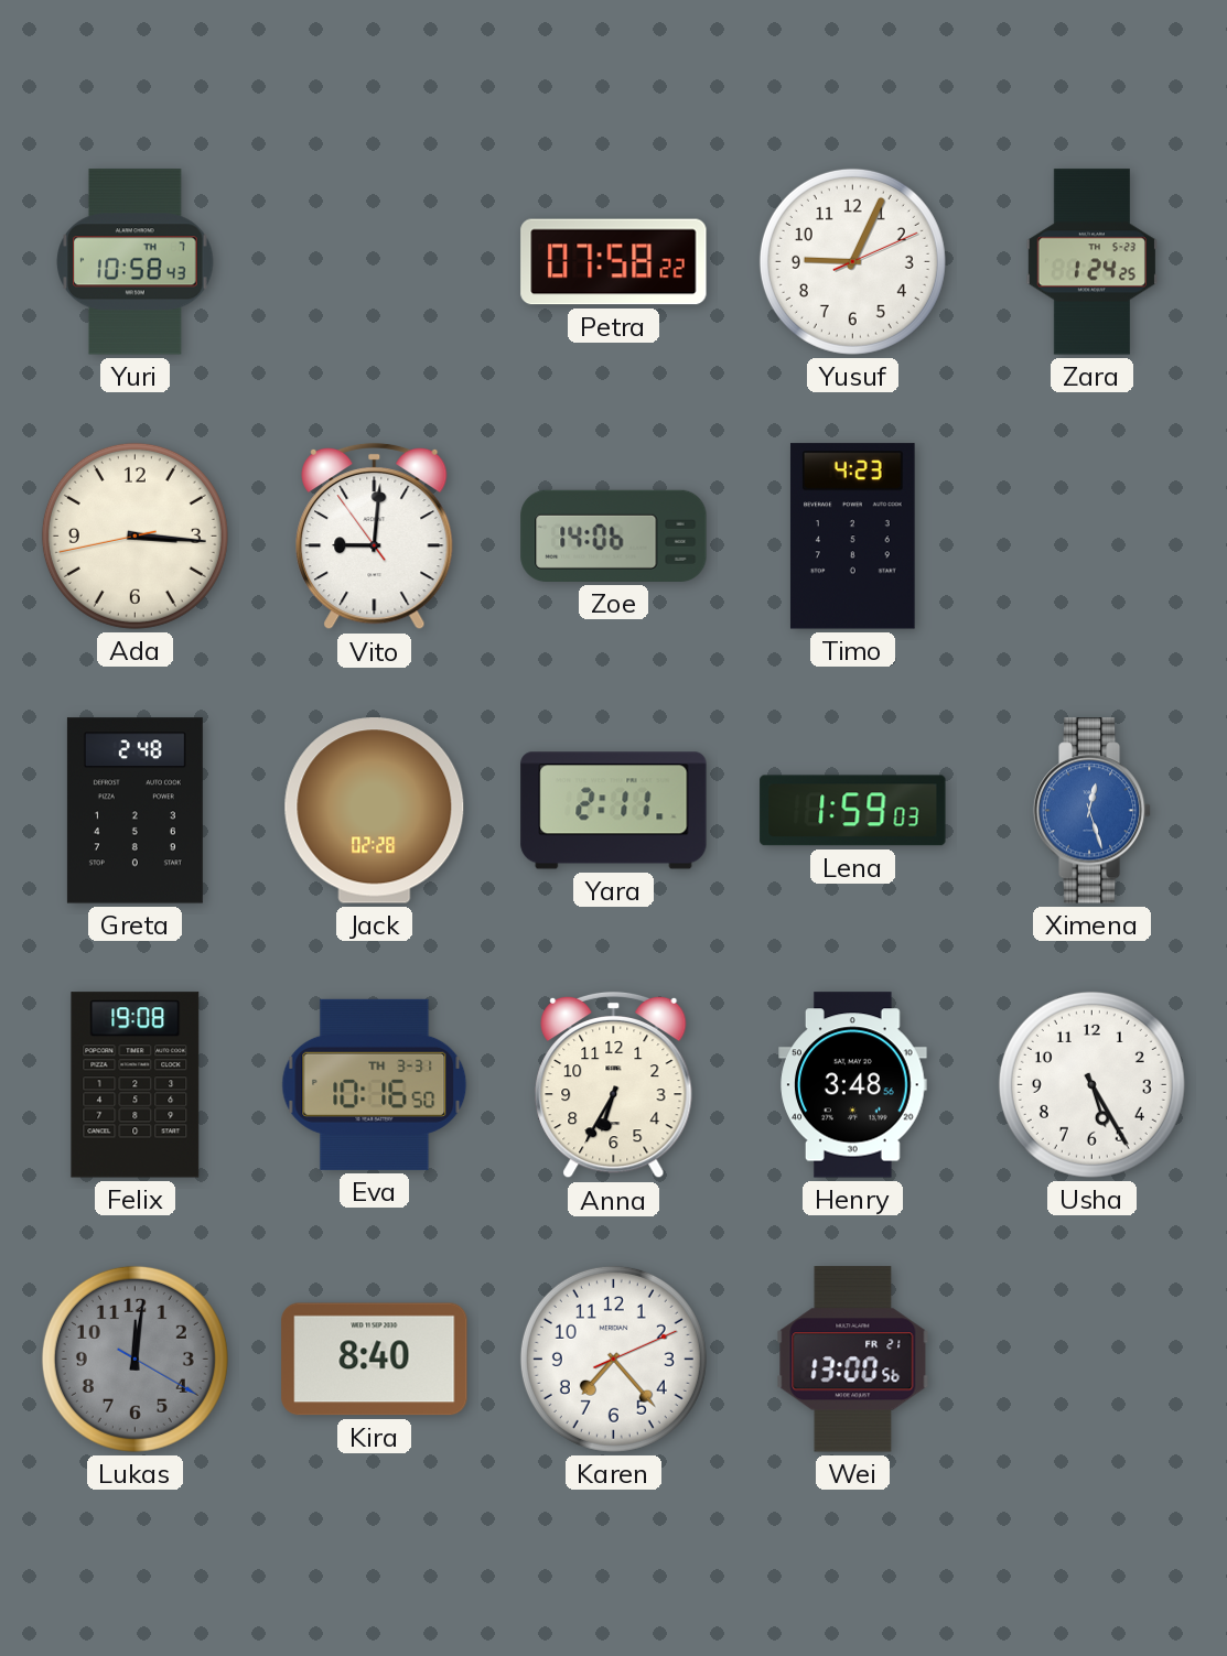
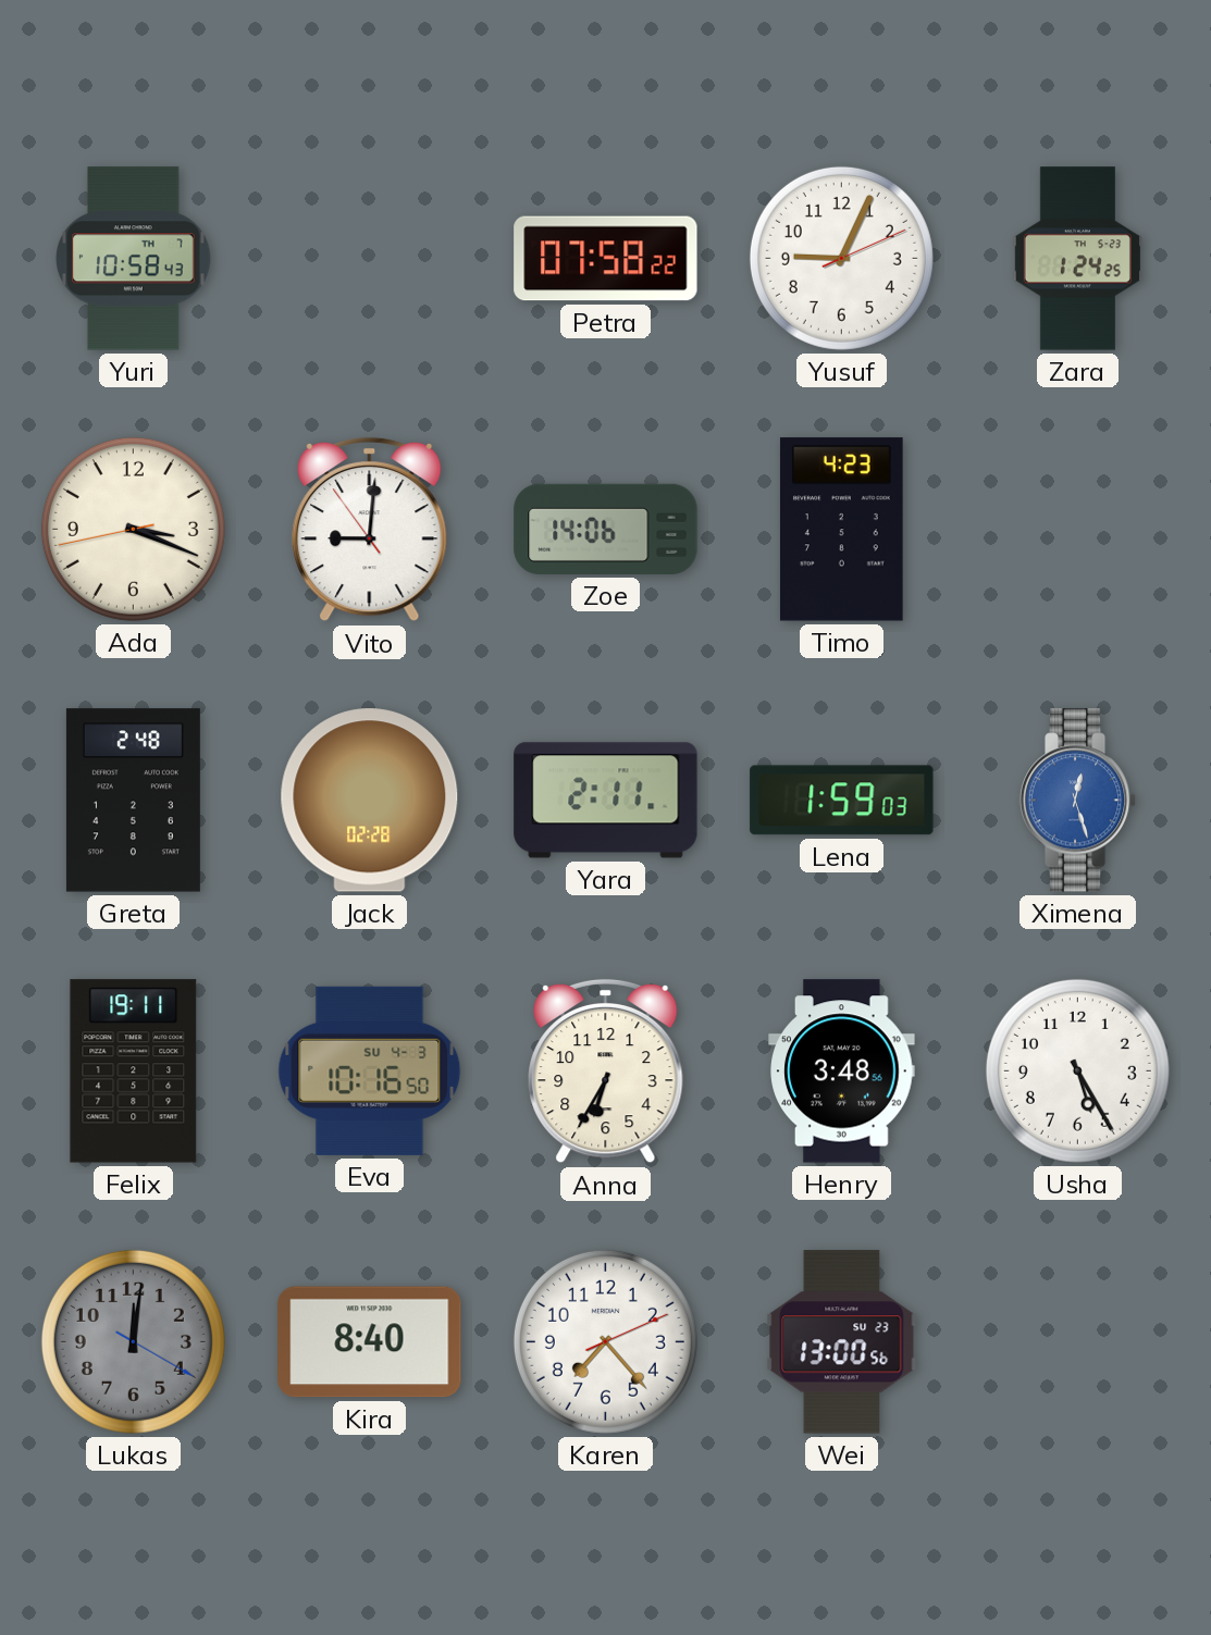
Ada: 3:15 -> 3:18
Felix: 19:08 -> 19:11
Eva date: TH 3-31 -> SU 4-3
Wei date: FR 21 -> SU 23
